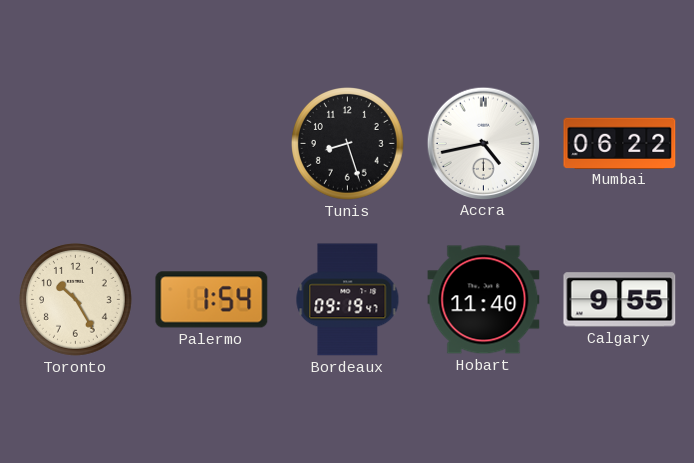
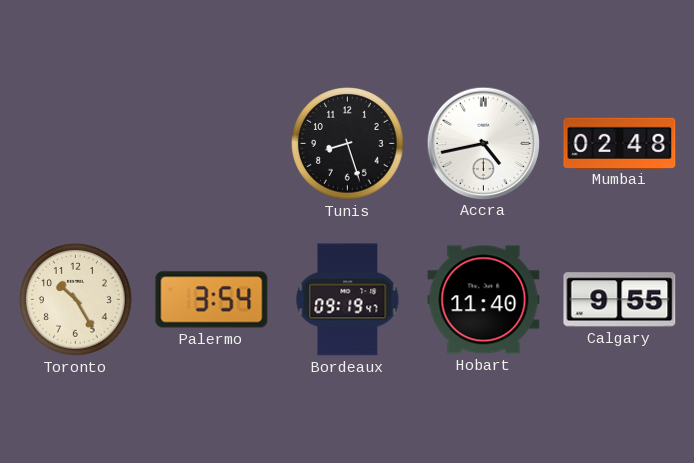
Mumbai: 06:22 -> 02:48
Palermo: 1:54 -> 3:54
